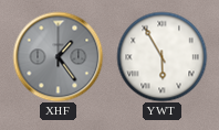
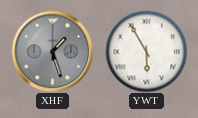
XHF: 1:24 -> 1:27
